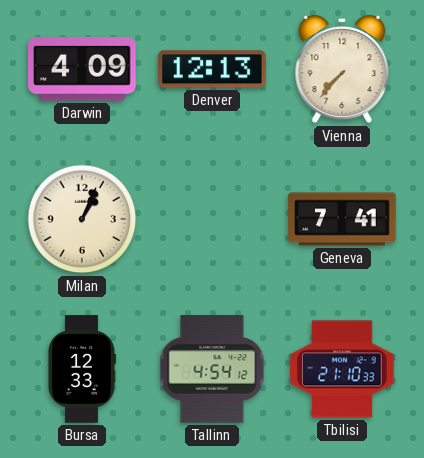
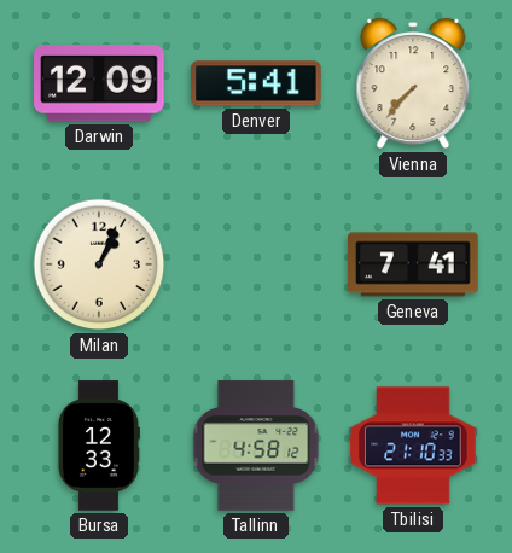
Darwin: 4:09 -> 12:09
Denver: 12:13 -> 5:41
Tallinn: 4:54 -> 4:58
